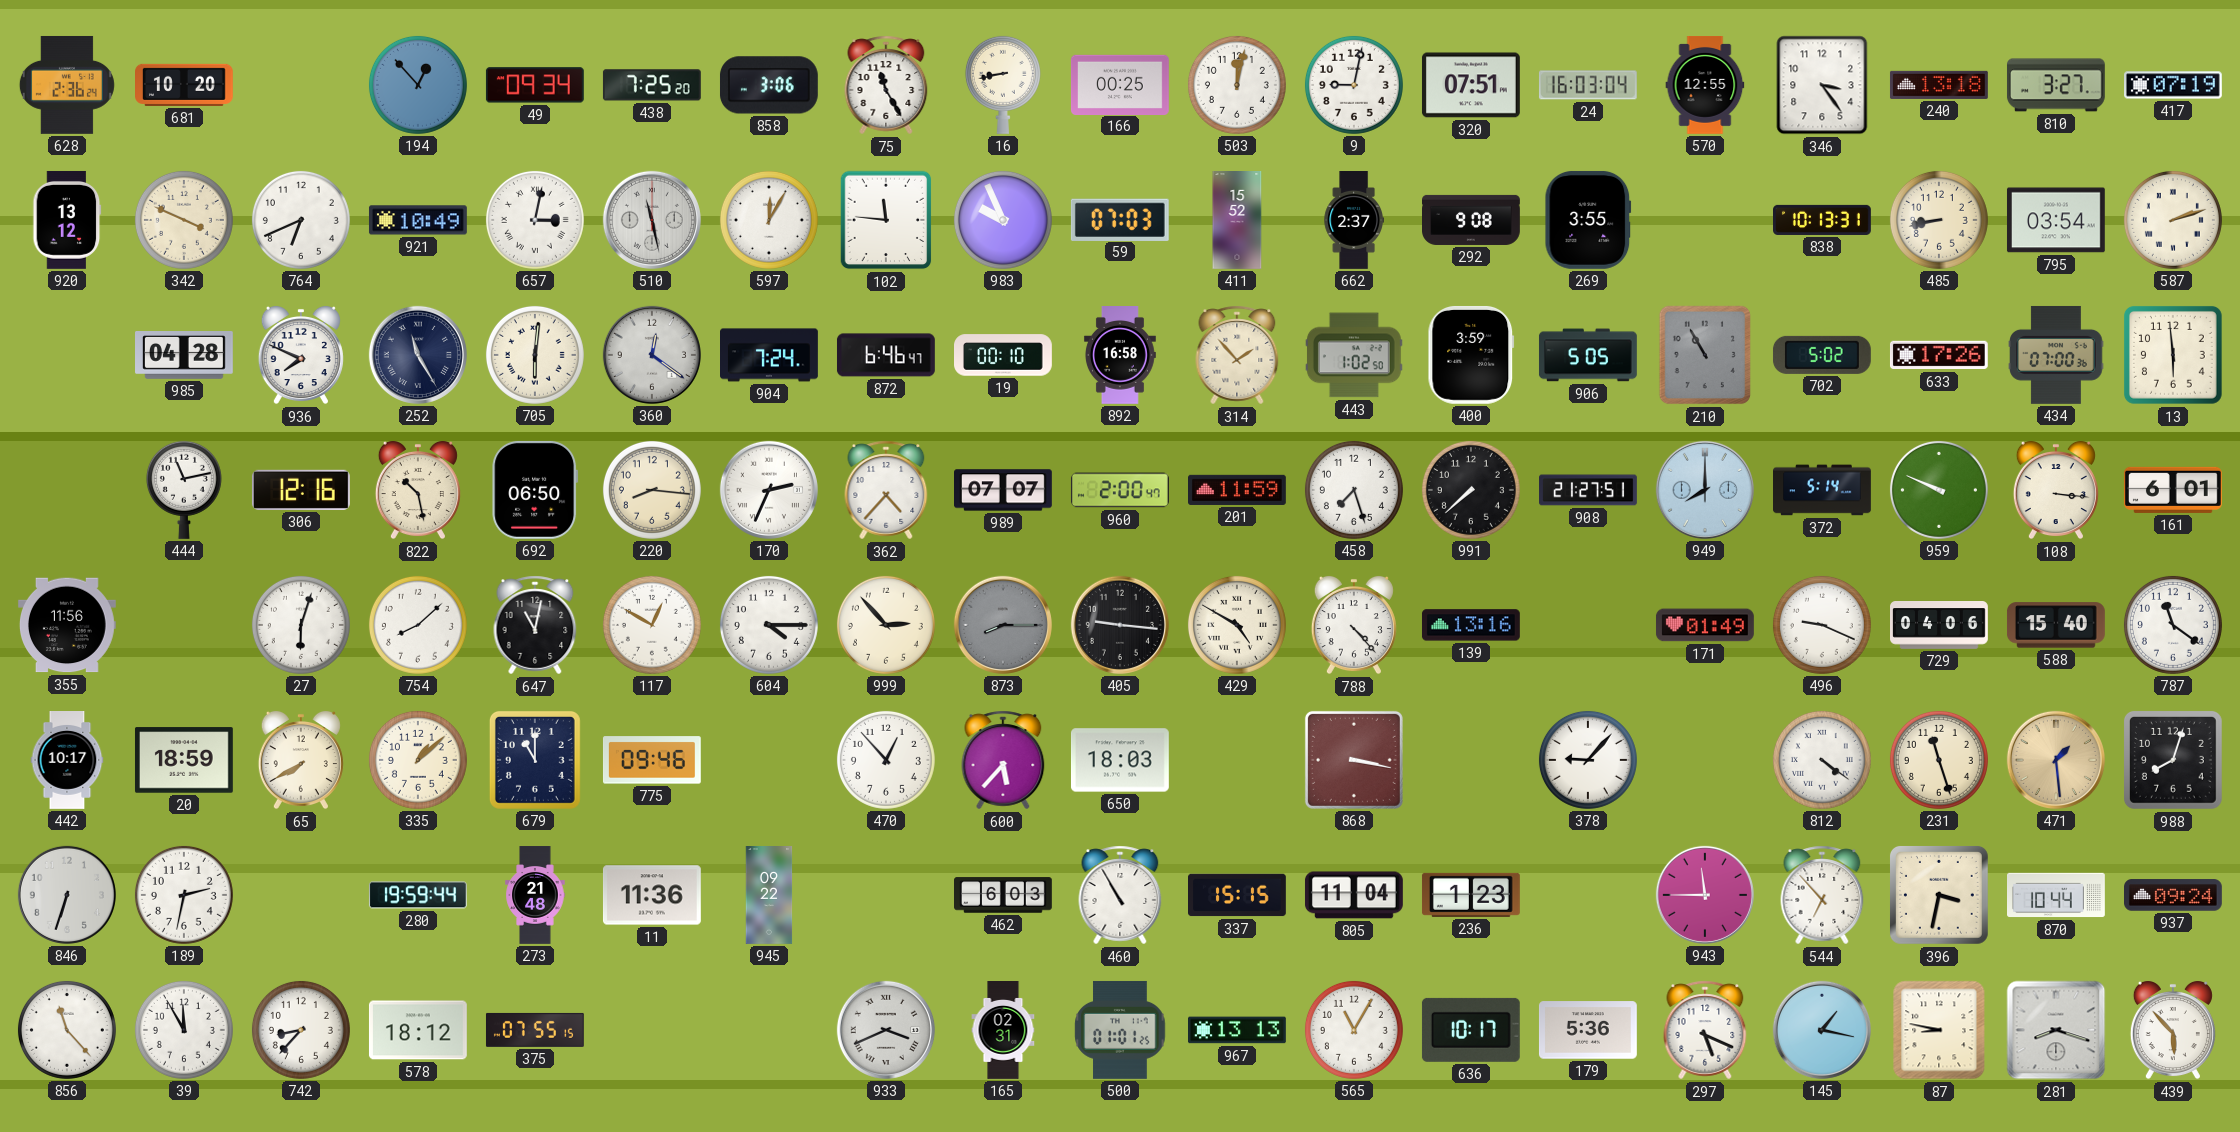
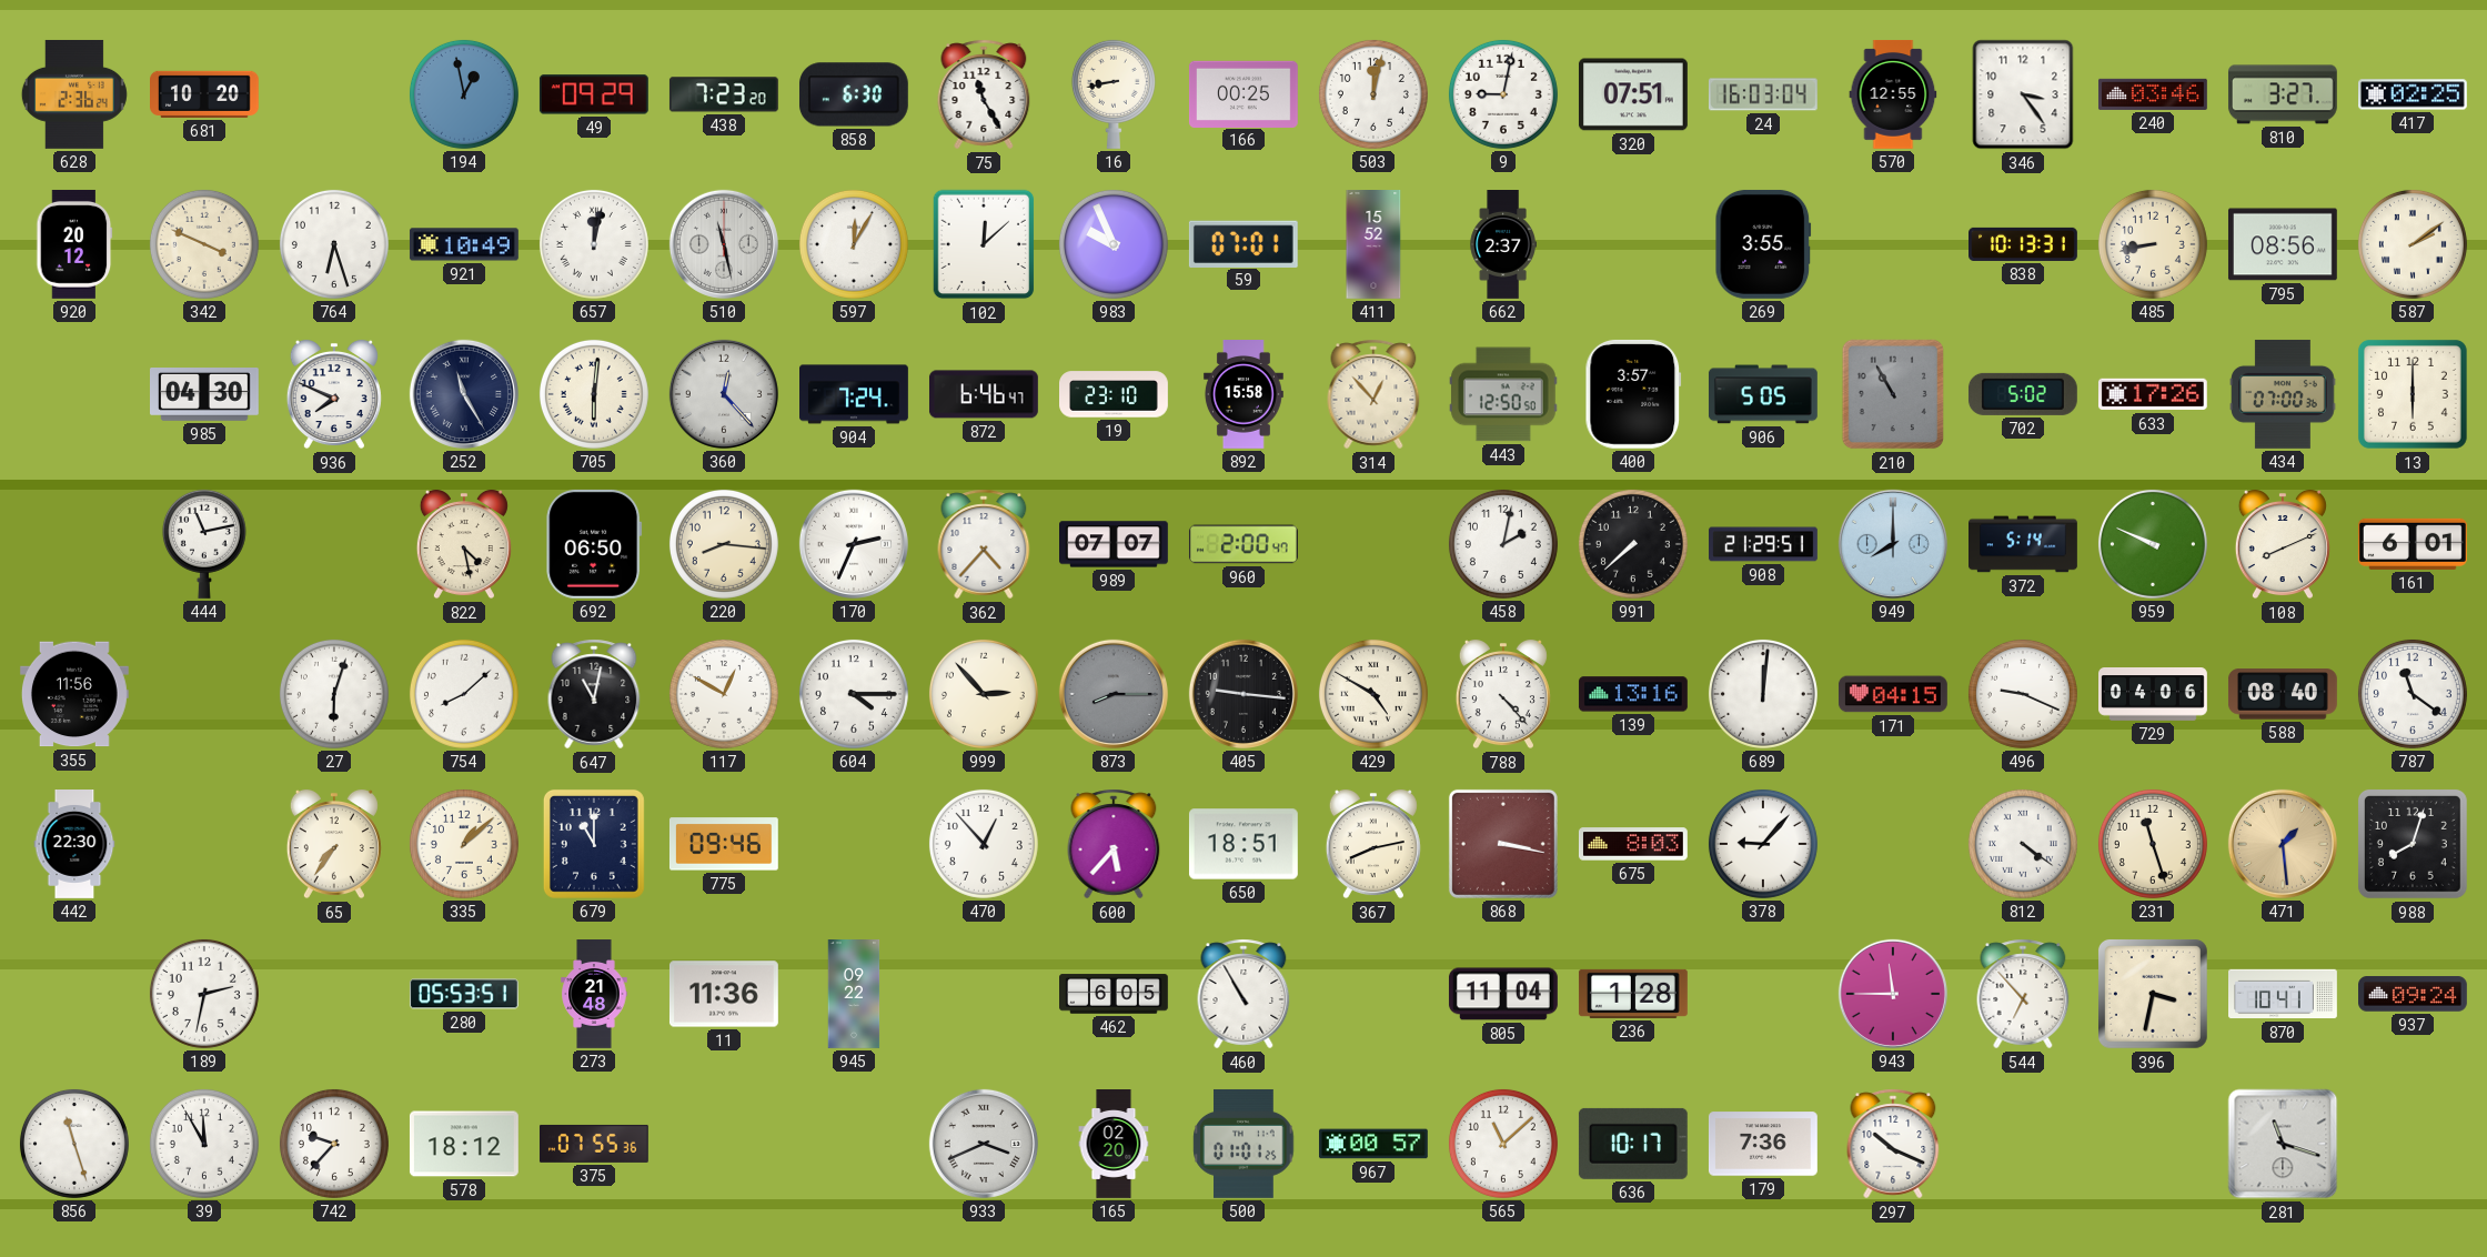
194: 12:53 -> 12:58
49: 09:34 -> 09:29
438: 7:25 -> 7:23
858: 3:06 -> 6:30
240: 13:18 -> 03:46
417: 07:19 -> 02:25
920: 13:12 -> 20:12
764: 6:41 -> 6:27
657: 3:02 -> 12:02
102: 11:46 -> 12:08
59: 07:03 -> 07:01
292: 9:08 -> none
795: 03:54 -> 08:56
587: 2:12 -> 2:09
985: 04:28 -> 04:30
360: 12:21 -> 12:23
19: 00:10 -> 23:10
892: 16:58 -> 15:58
314: 1:53 -> 12:53
443: 1:02 -> 12:50
400: 3:59 -> 3:57
13: 5:59 -> 6:00
306: 12:16 -> none
822: 10:28 -> 4:28
201: 11:59 -> none
458: 7:27 -> 2:02
908: 21:27 -> 21:29
108: 3:16 -> 8:11
689: none -> 12:01
171: 01:49 -> 04:15
588: 15:40 -> 08:40
442: 10:17 -> 22:30
20: 18:59 -> none
65: 7:40 -> 7:36
650: 18:03 -> 18:51
367: none -> 8:13
675: none -> 8:03
846: 6:33 -> none
280: 19:59 -> 05:53
462: 6:03 -> 6:05
337: 15:15 -> none
236: 1:23 -> 1:28
870: 10:44 -> 10:41
856: 11:23 -> 11:27
742: 8:37 -> 9:37
375: 07:55:15 -> 07:55:36
165: 02:31 -> 02:20
967: 13:13 -> 00:57
565: 11:05 -> 11:08
179: 5:36 -> 7:36
297: 5:19 -> 10:19
145: 1:17 -> none
87: 8:47 -> none
281: 8:18 -> 11:18
439: 5:53 -> none
